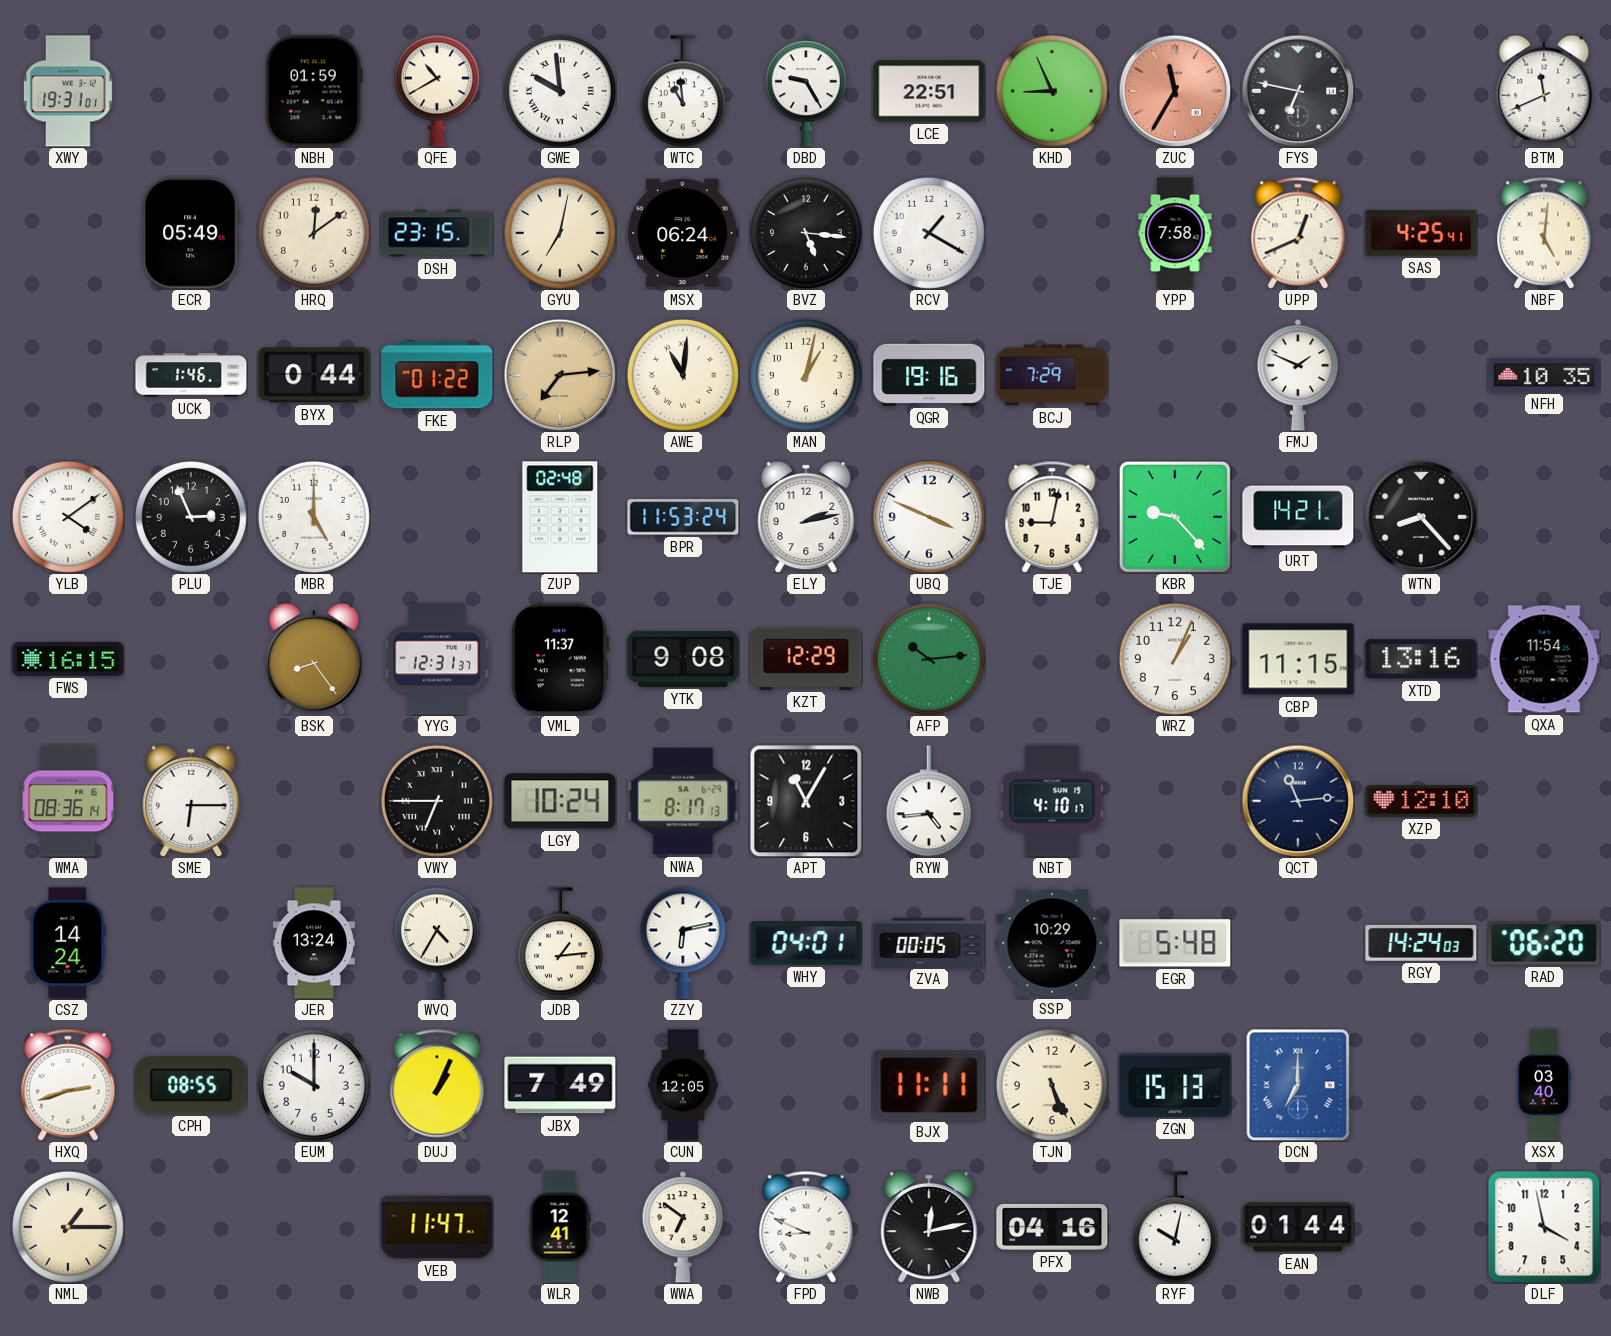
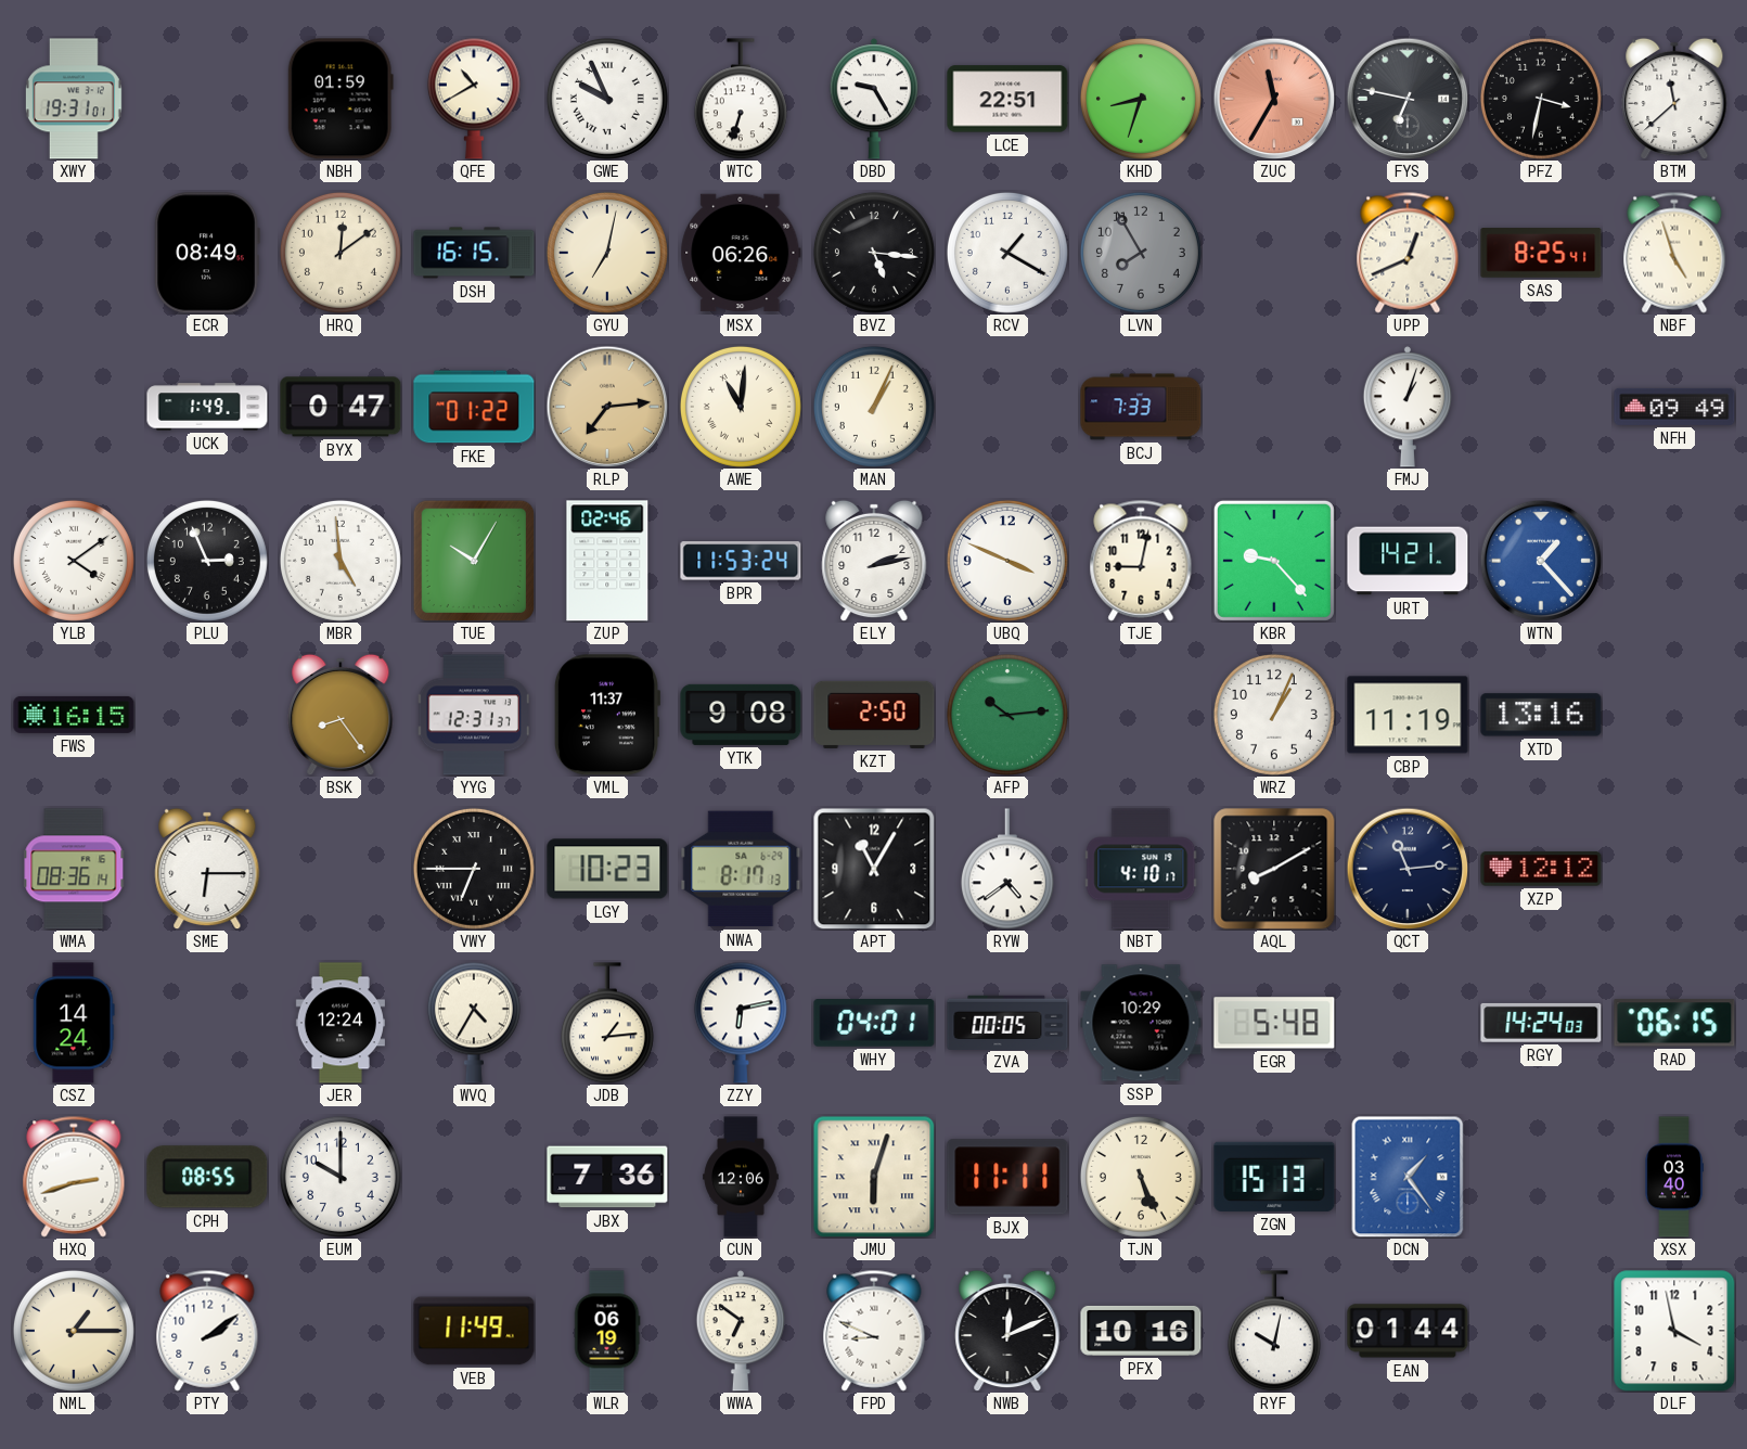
GWE: 9:59 -> 9:56
WTC: 10:59 -> 6:33
KHD: 8:56 -> 8:33
PFZ: none -> 3:32
BTM: 11:41 -> 11:38
ECR: 05:49 -> 08:49
DSH: 23:15 -> 16:15
MSX: 06:24 -> 06:26
LVN: none -> 7:55
YPP: 7:58 -> none
SAS: 4:25 -> 8:25
NBF: 5:01 -> 4:57
UCK: 1:46 -> 1:49
BYX: 0:44 -> 0:47
MAN: 1:02 -> 1:04
QGR: 19:16 -> none
BCJ: 7:29 -> 7:33
FMJ: 1:49 -> 1:03
NFH: 10:35 -> 09:49
MBR: 5:00 -> 4:59
TUE: none -> 10:05
ZUP: 02:48 -> 02:46
WTN: 8:23 -> 1:23
WTN dial: black -> blue
KZT: 12:29 -> 2:50
CBP: 11:15 -> 11:19
QXA: 11:54 -> none
LGY: 10:24 -> 10:23
RYW: 4:44 -> 4:39
AQL: none -> 8:10
XZP: 12:10 -> 12:12
JER: 13:24 -> 12:24
RAD: 06:20 -> 06:15
DUJ: 1:04 -> none
JBX: 7:49 -> 7:36
CUN: 12:05 -> 12:06
JMU: none -> 6:03
DCN: 7:00 -> 1:24
PTY: none -> 2:09
VEB: 11:47 -> 11:49
WLR: 12:41 -> 06:19
NWB: 12:13 -> 12:11
PFX: 04:16 -> 10:16
